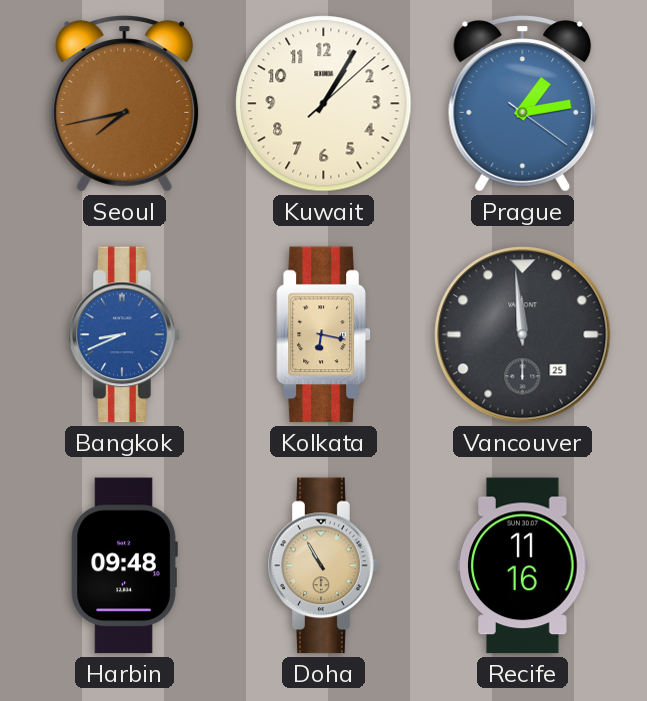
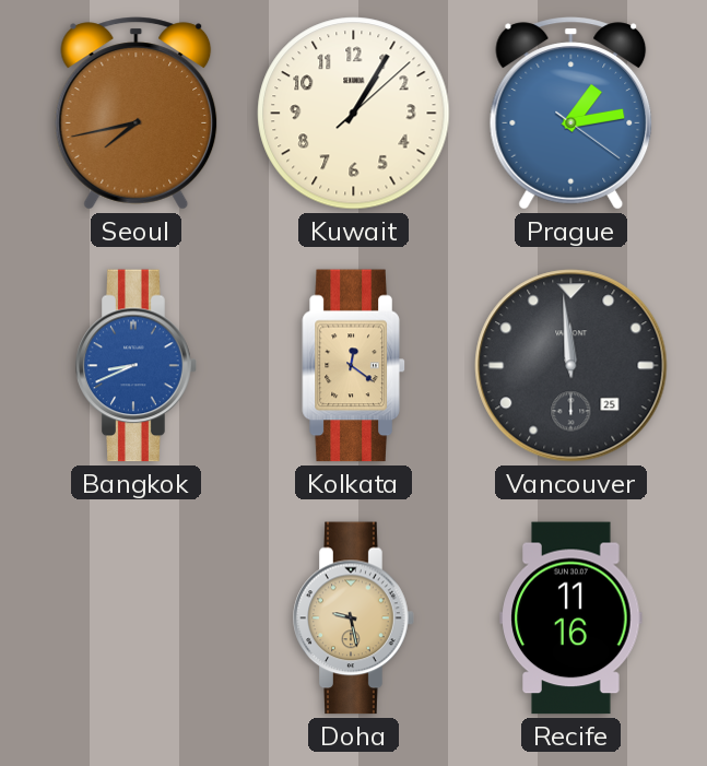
Kolkata: 6:17 -> 12:21
Harbin: 09:48 -> none
Doha: 10:55 -> 9:28
